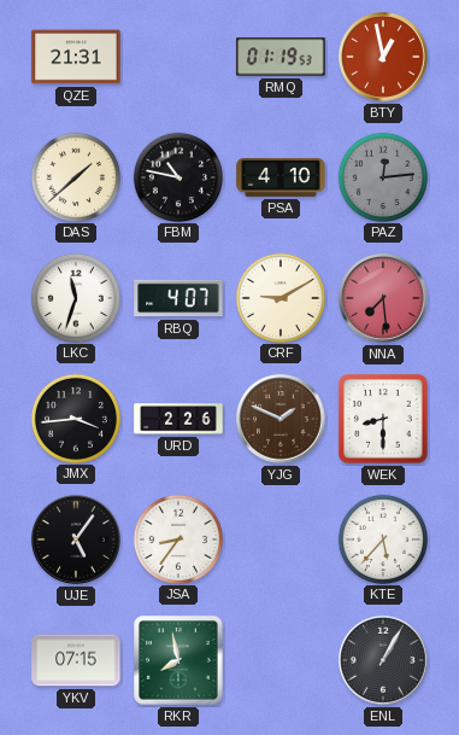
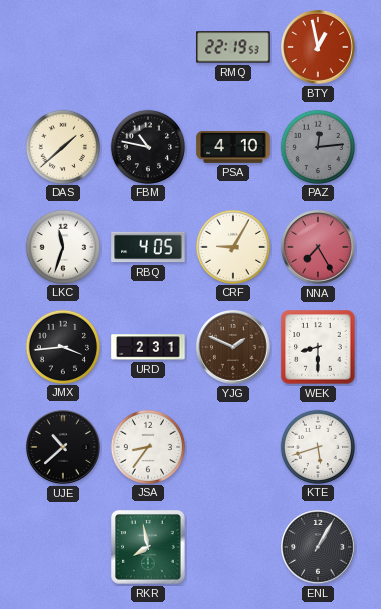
QZE: 21:31 -> none
RMQ: 01:19 -> 22:19
RBQ: 4:07 -> 4:05
CRF: 9:10 -> 9:05
NNA: 7:29 -> 7:25
URD: 2:26 -> 2:31
UJE: 5:06 -> 10:38
KTE: 5:37 -> 5:42
YKV: 07:15 -> none
